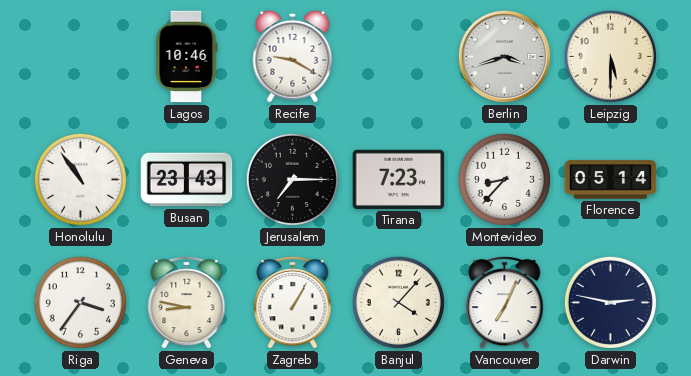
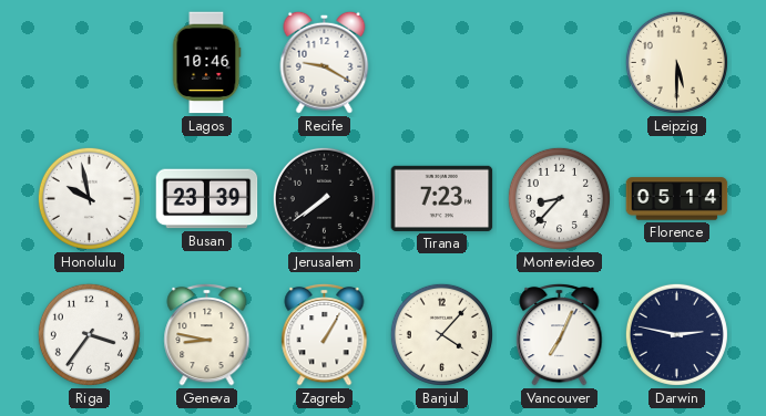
Berlin: 3:42 -> none
Honolulu: 10:54 -> 9:58
Busan: 23:43 -> 23:39
Jerusalem: 7:15 -> 7:39
